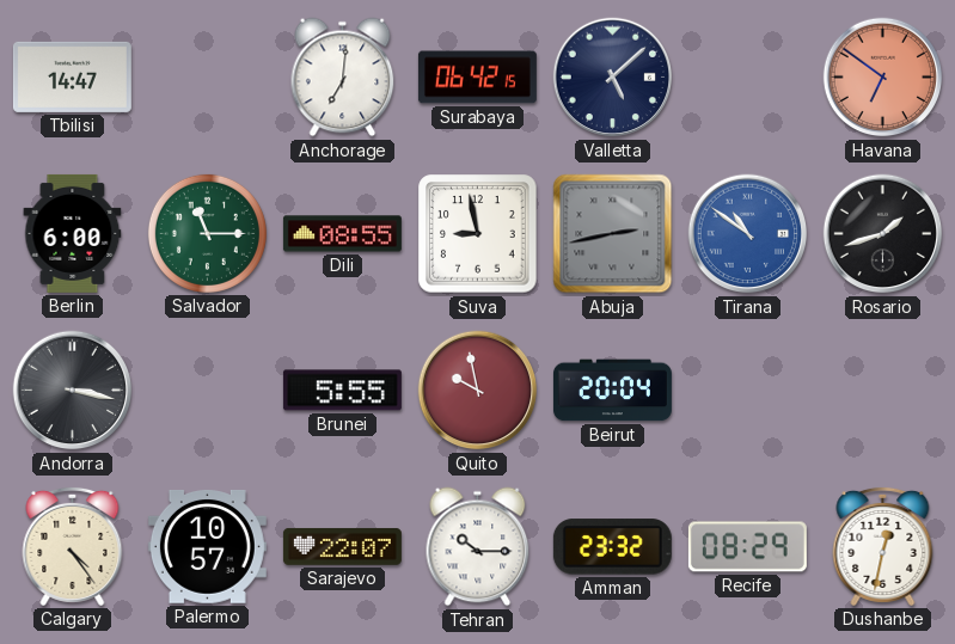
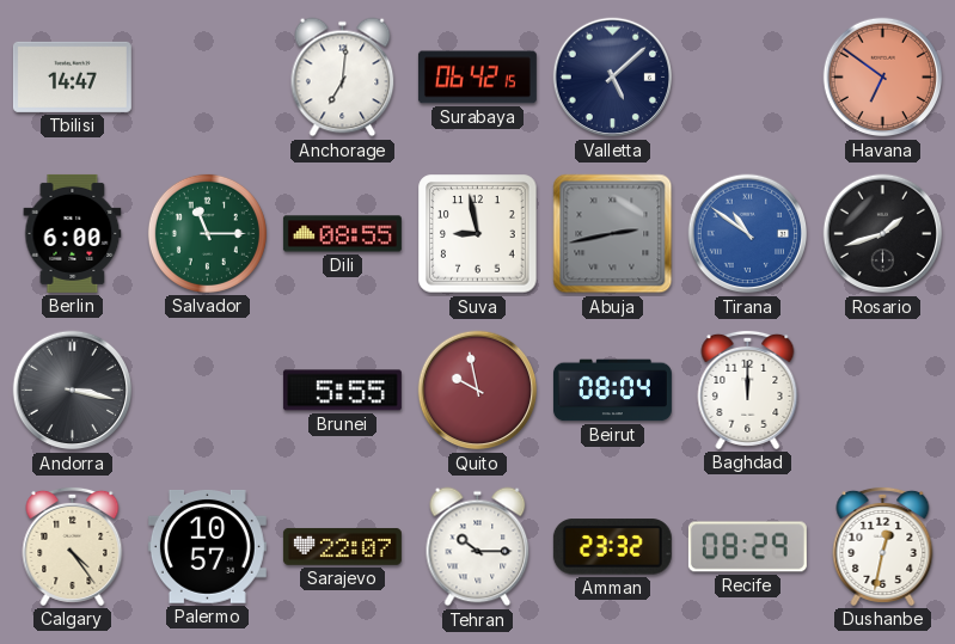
Beirut: 20:04 -> 08:04
Baghdad: none -> 12:00
